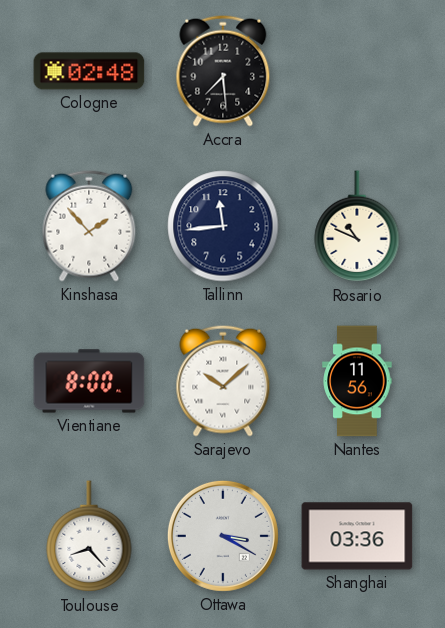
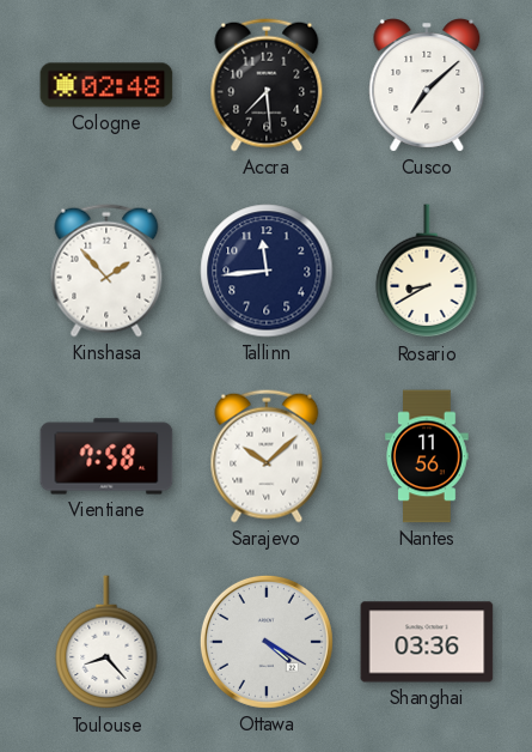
Cusco: none -> 7:08
Rosario: 10:49 -> 8:40
Vientiane: 8:00 -> 7:58
Ottawa: 3:20 -> 4:20
